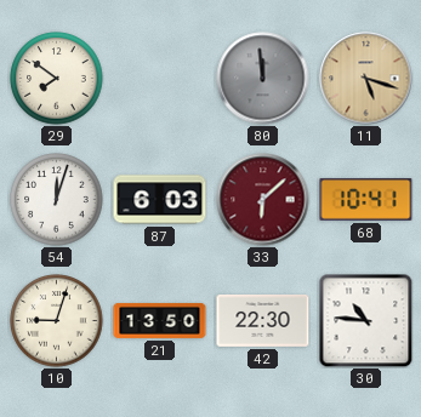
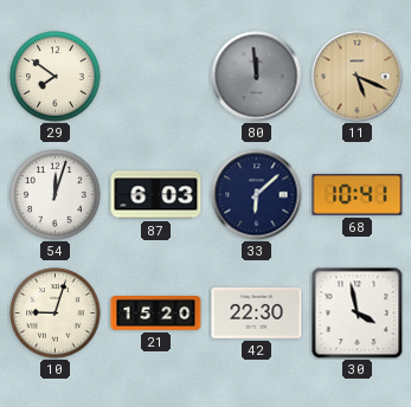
11: 5:18 -> 5:19
33 dial: burgundy -> navy
21: 13:50 -> 15:20
30: 10:46 -> 3:58
